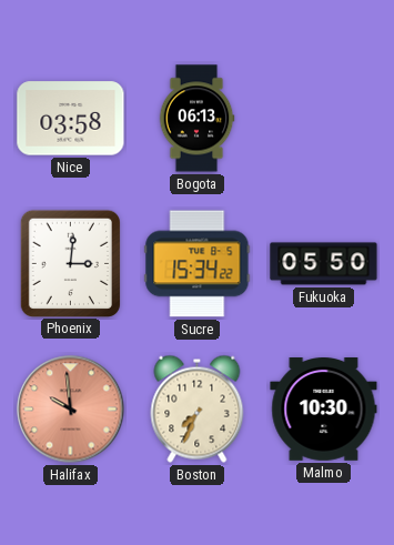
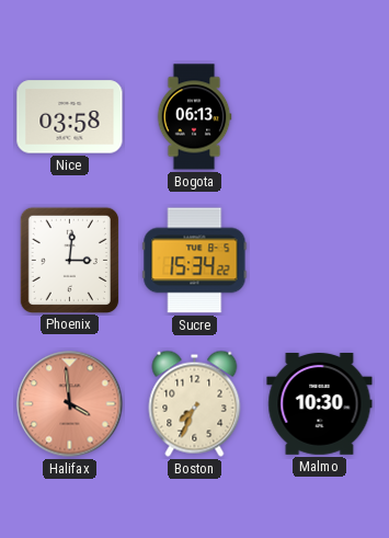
Fukuoka: 05:50 -> none
Halifax: 9:59 -> 3:59
